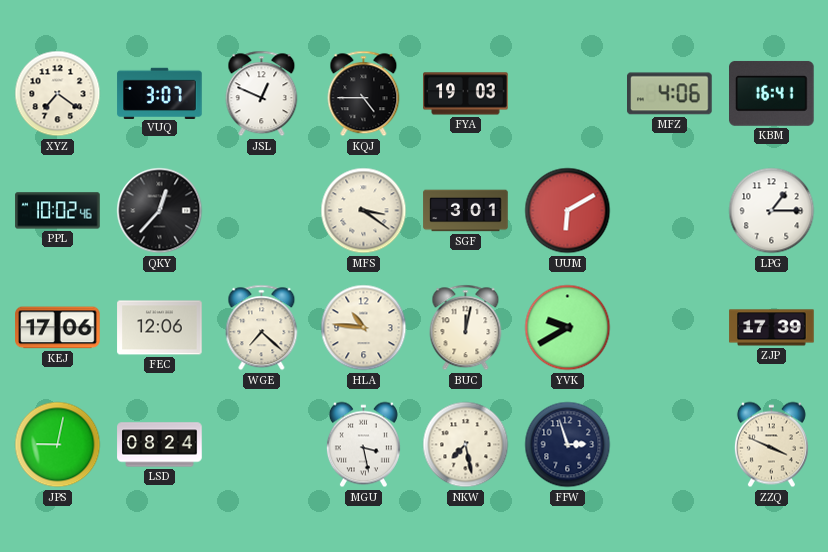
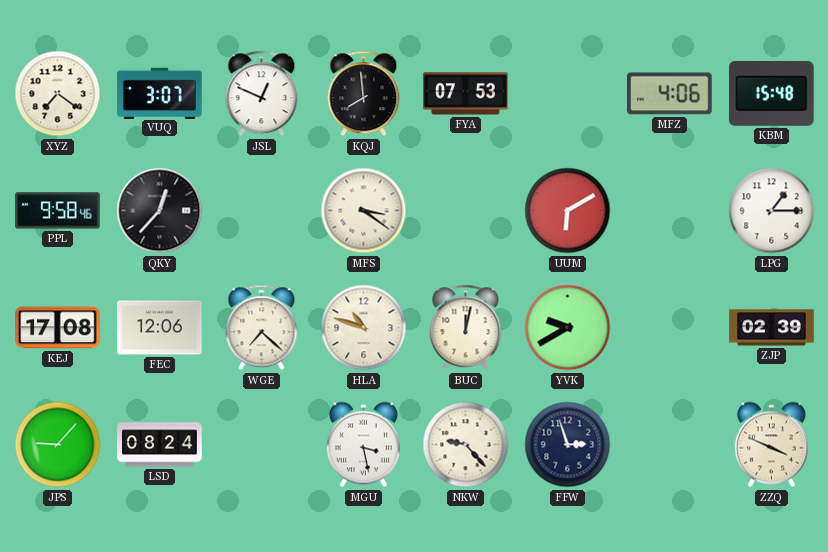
KQJ: 4:45 -> 7:59
FYA: 19:03 -> 07:53
KBM: 16:41 -> 15:48
PPL: 10:02 -> 9:58
SGF: 3:01 -> none
KEJ: 17:06 -> 17:08
HLA: 10:46 -> 10:48
ZJP: 17:39 -> 02:39
JPS: 9:02 -> 9:07
NKW: 7:28 -> 9:23
